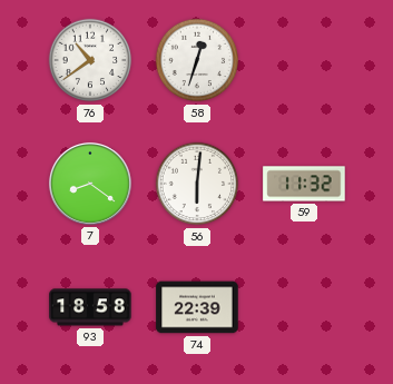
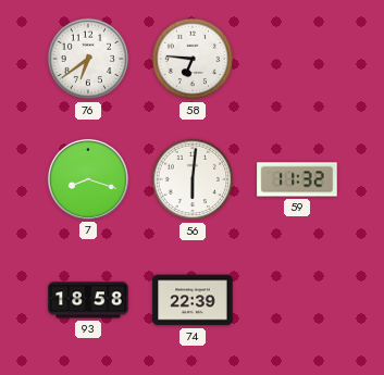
76: 10:39 -> 6:39
58: 12:33 -> 6:46
7: 8:21 -> 8:18
